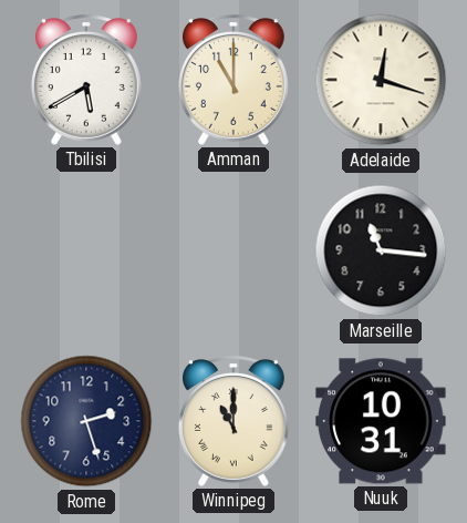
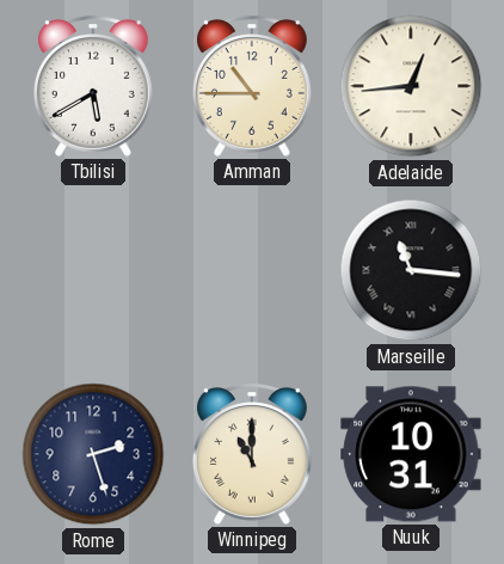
Amman: 11:00 -> 10:45
Adelaide: 12:18 -> 12:44
Marseille numerals: Arabic -> Roman
